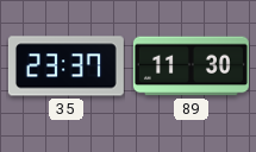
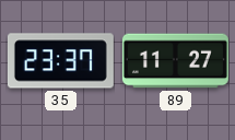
89: 11:30 -> 11:27
